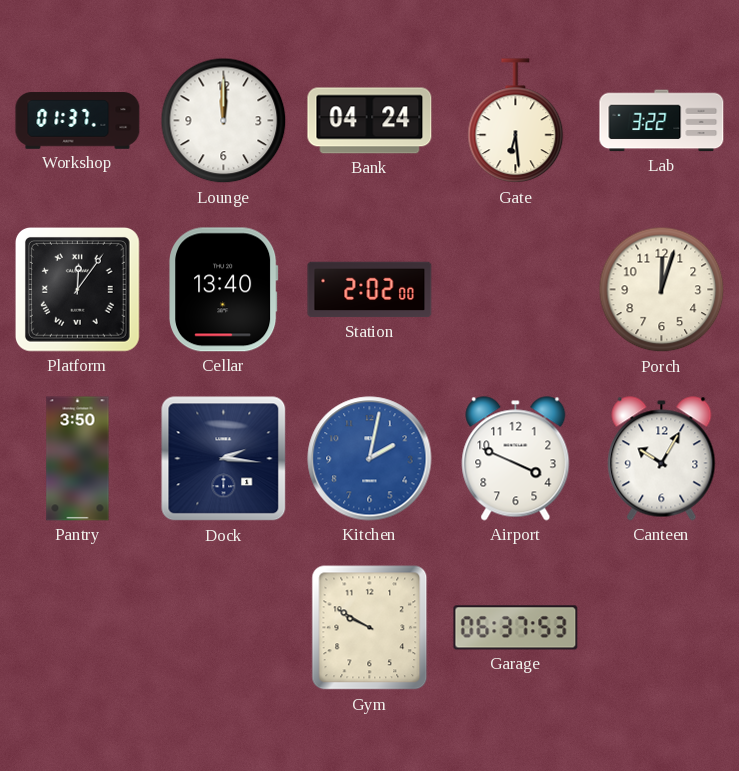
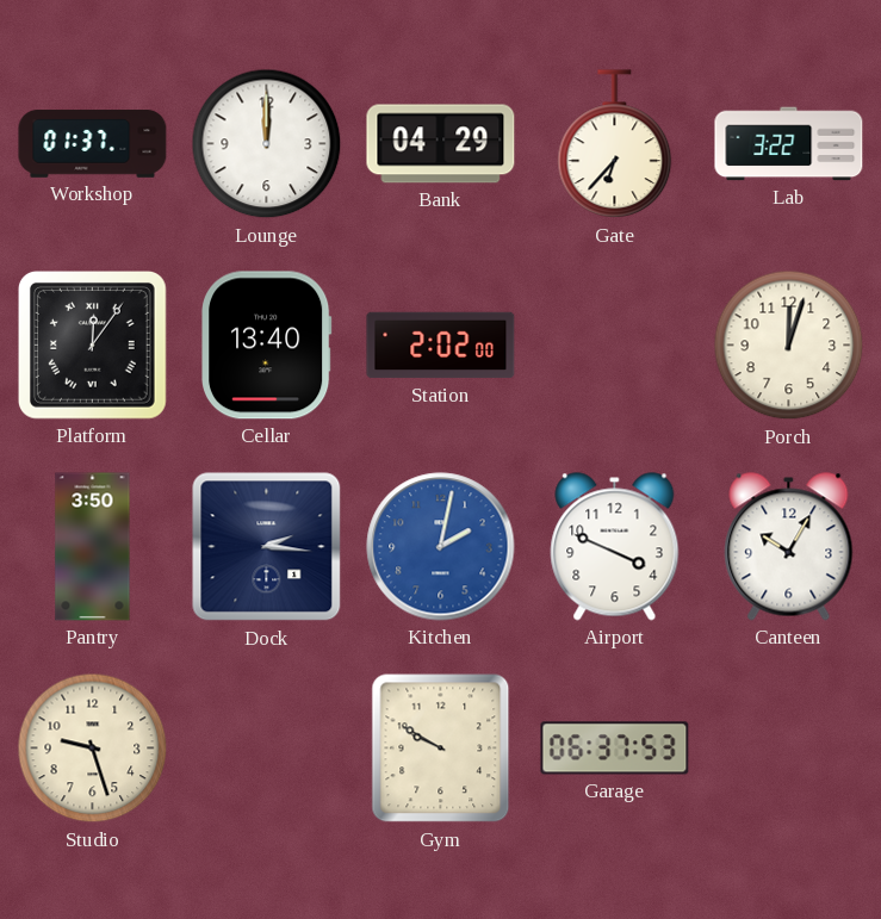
Bank: 04:24 -> 04:29
Gate: 6:29 -> 6:37
Studio: none -> 9:27
